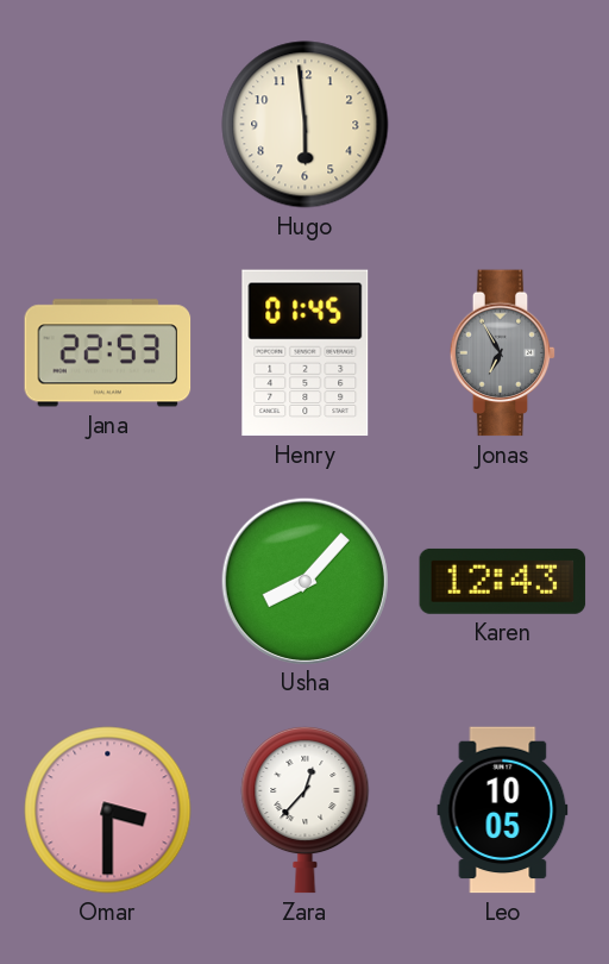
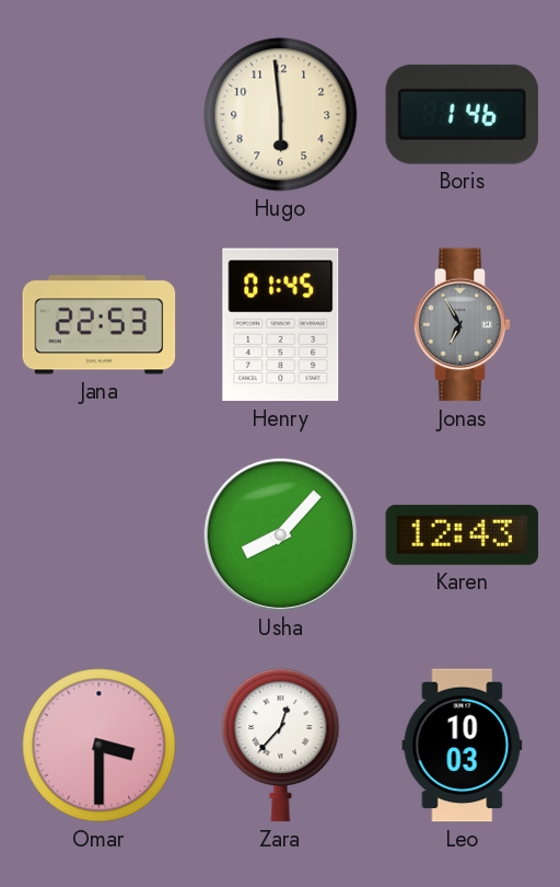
Boris: none -> 1:46
Leo: 10:05 -> 10:03
